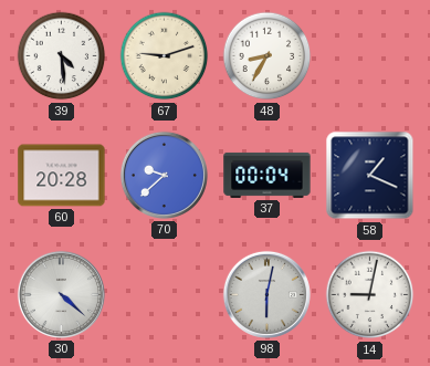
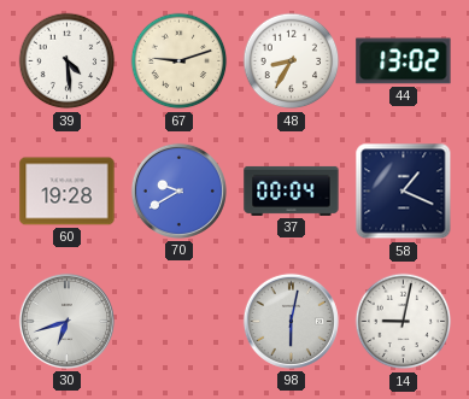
44: none -> 13:02
60: 20:28 -> 19:28
70: 9:38 -> 9:40
30: 4:22 -> 6:42
